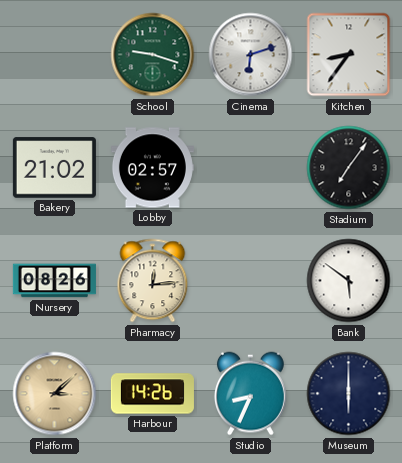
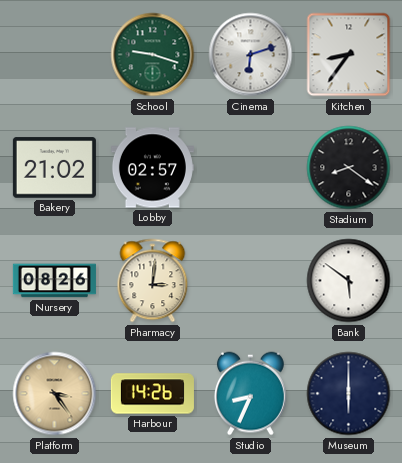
Stadium: 7:06 -> 8:21
Pharmacy: 12:14 -> 3:01
Platform: 3:08 -> 3:24
